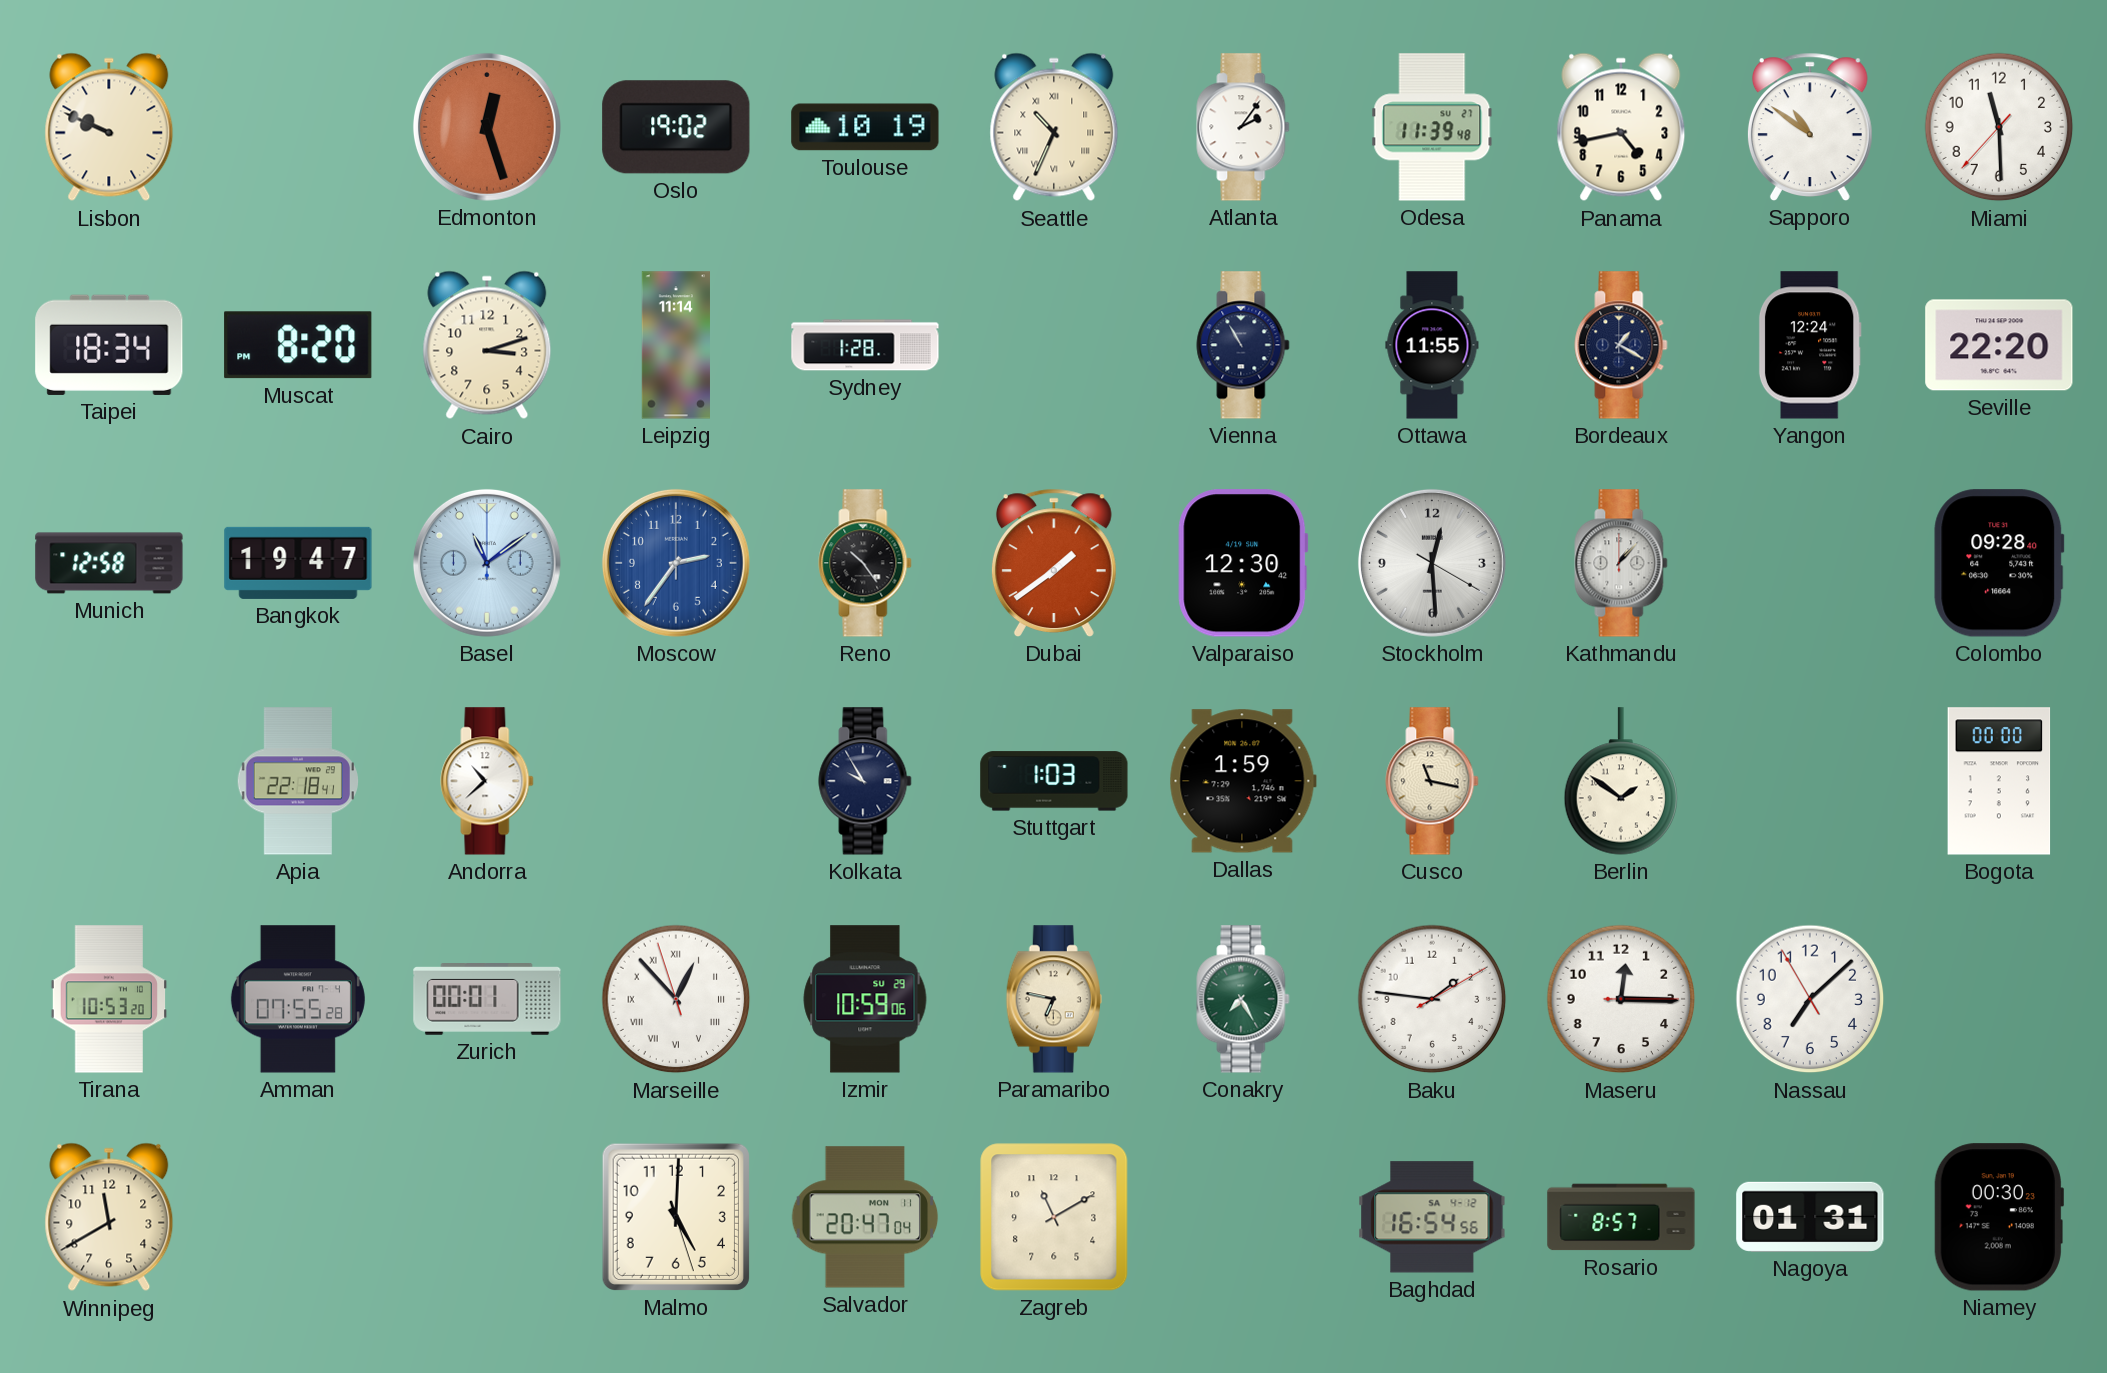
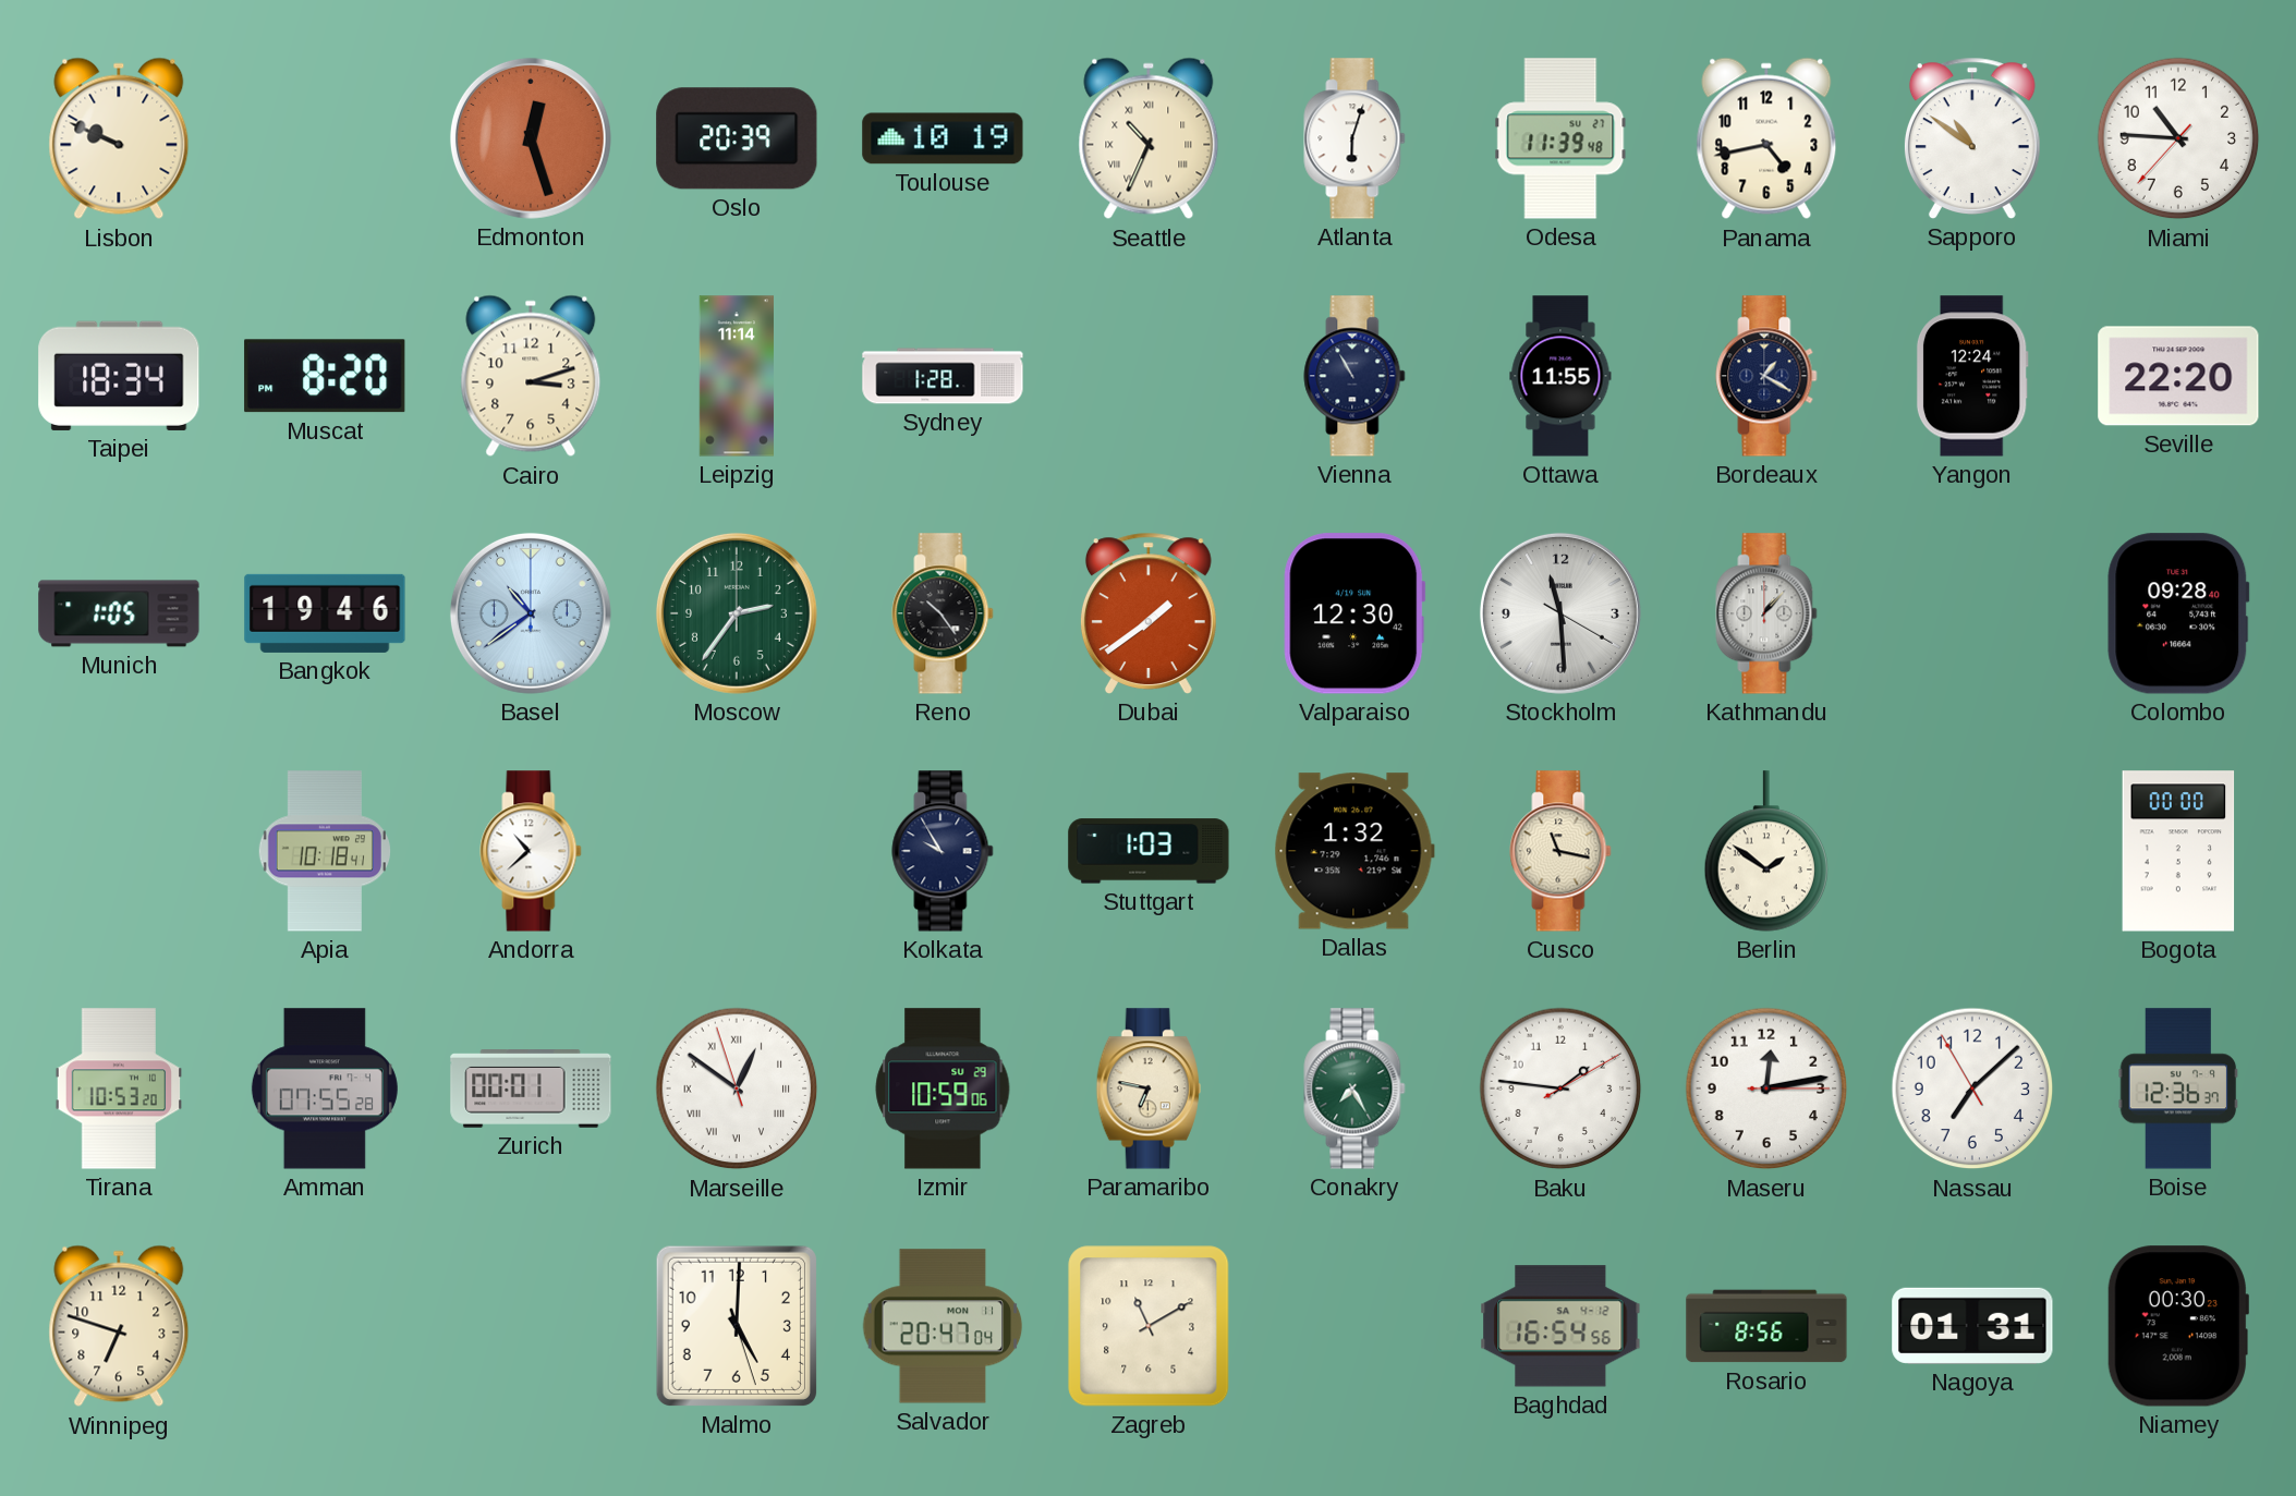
Oslo: 19:02 -> 20:39
Atlanta: 2:06 -> 6:03
Miami: 11:29 -> 10:45
Munich: 12:58 -> 1:05
Bangkok: 19:47 -> 19:46
Basel: 11:09 -> 10:39
Moscow dial: blue -> green
Stockholm: 12:29 -> 11:29
Apia: 22:18 -> 10:18
Dallas: 1:59 -> 1:32
Marseille: 12:52 -> 12:50
Maseru: 12:15 -> 12:13
Boise: none -> 12:36
Winnipeg: 11:40 -> 6:48
Rosario: 8:57 -> 8:56
